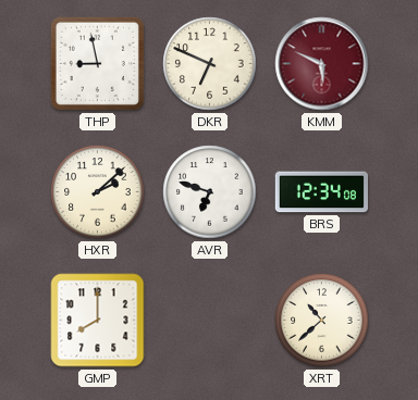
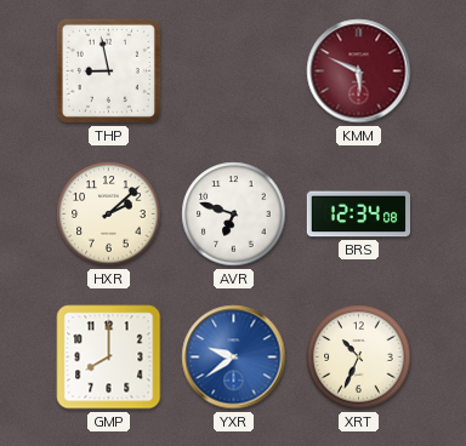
DKR: 6:49 -> none
YXR: none -> 9:39
XRT: 10:38 -> 10:34
